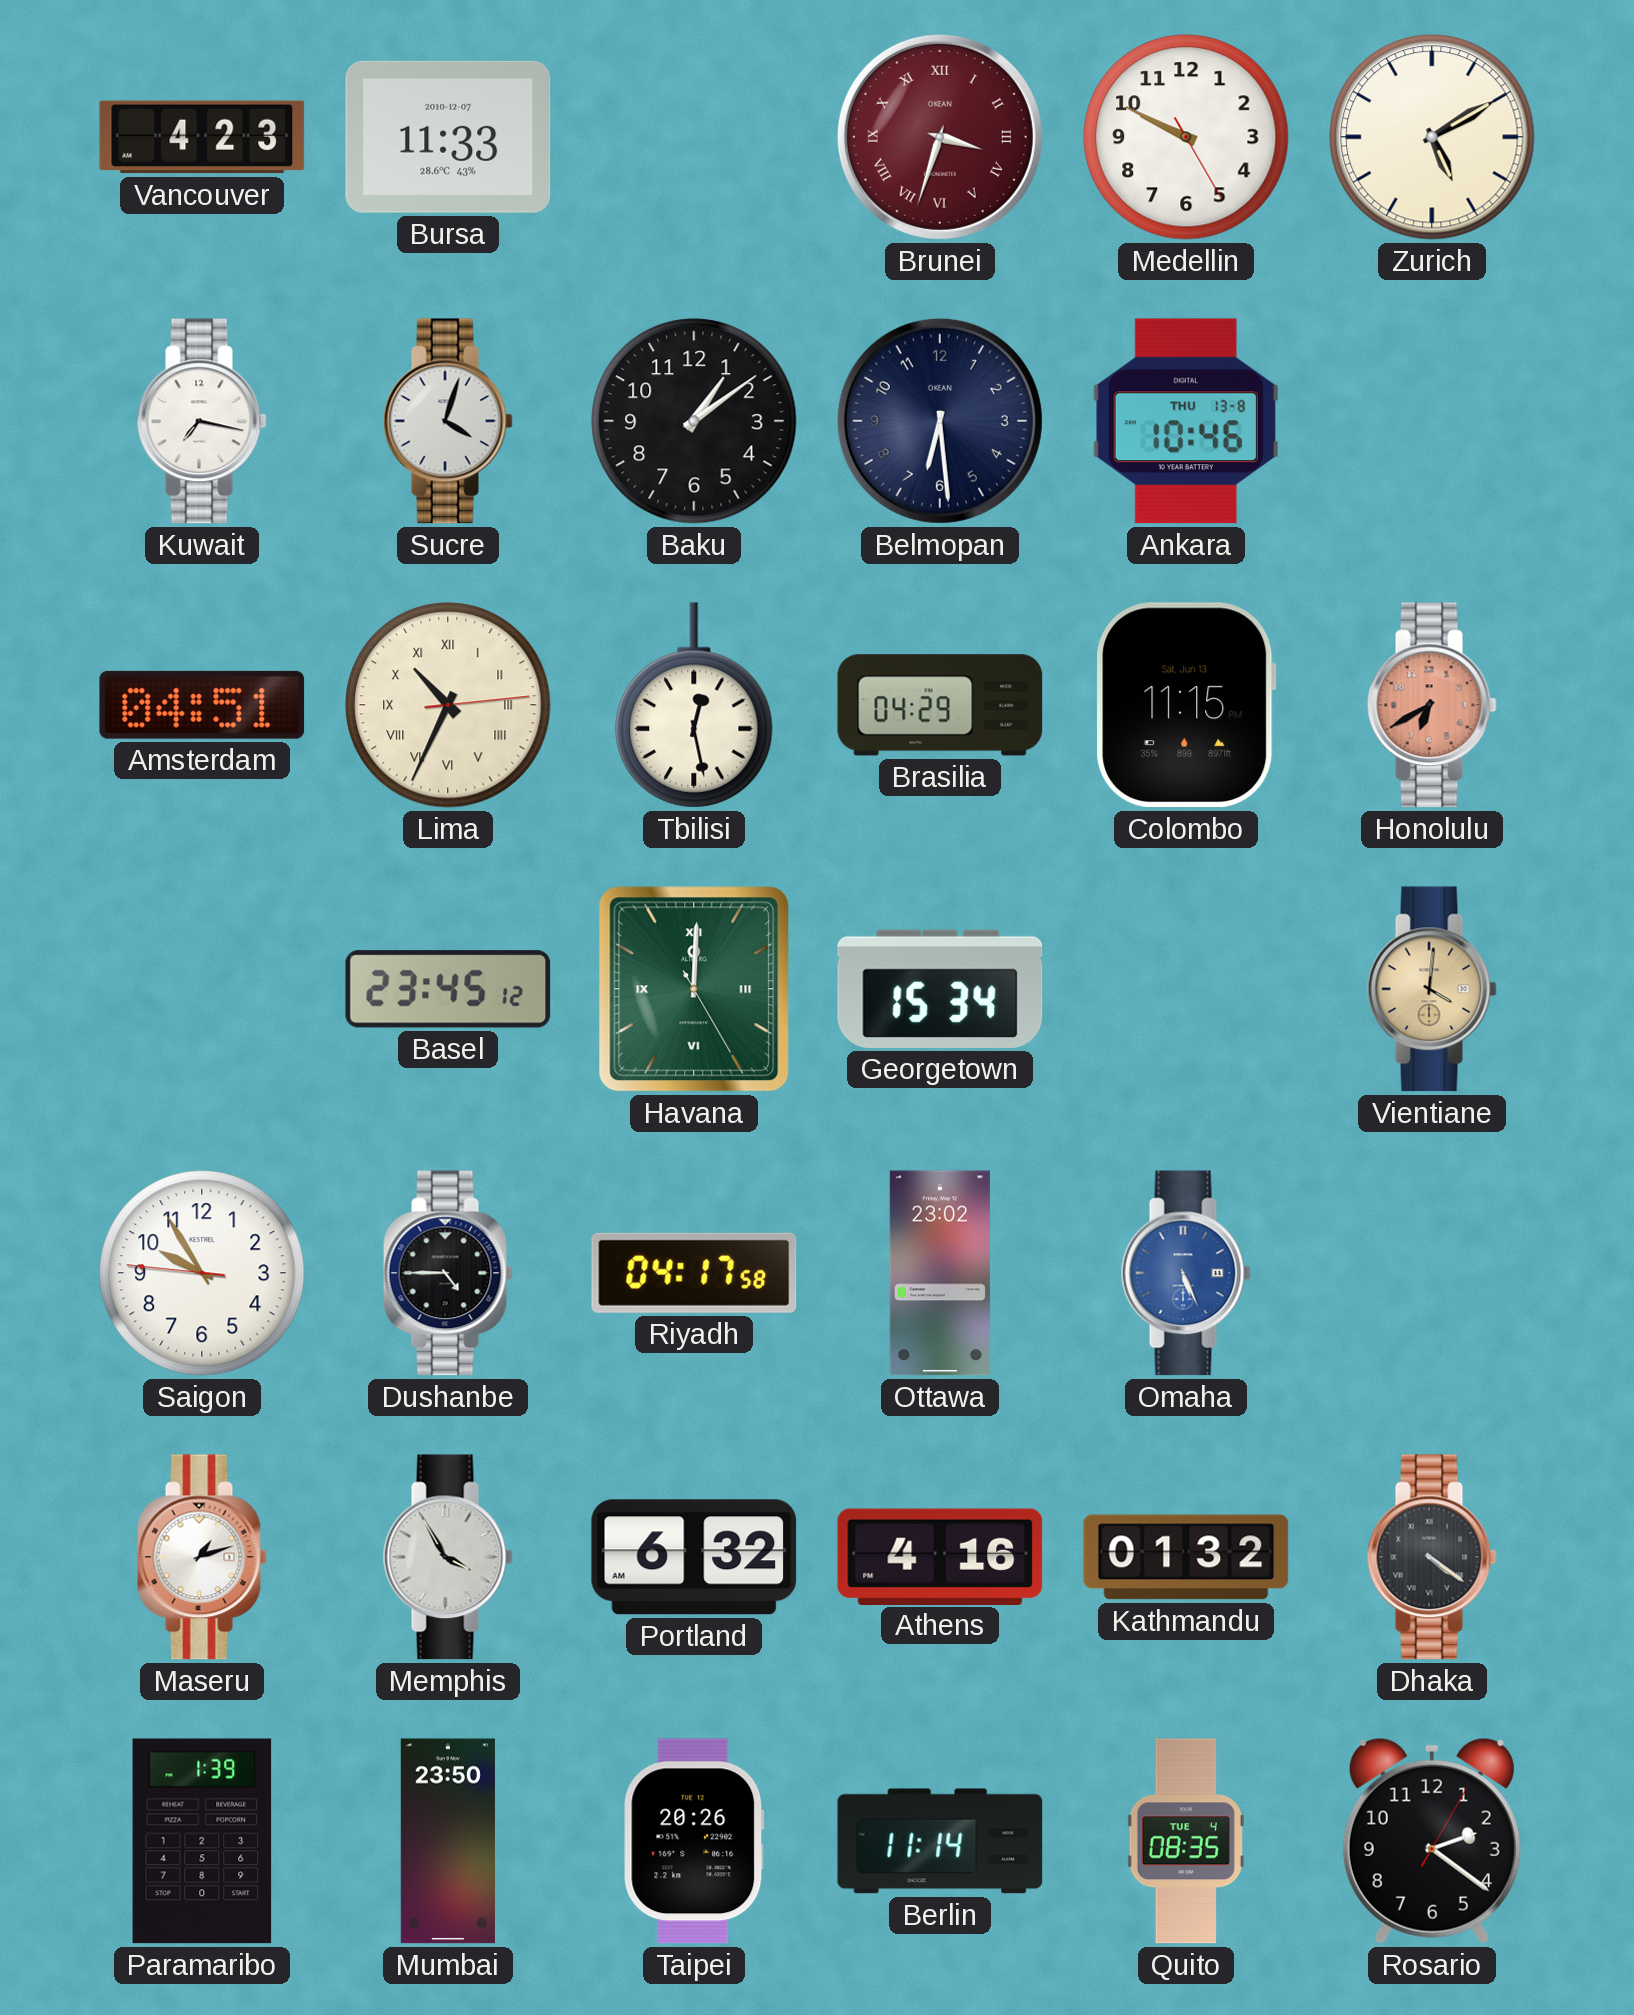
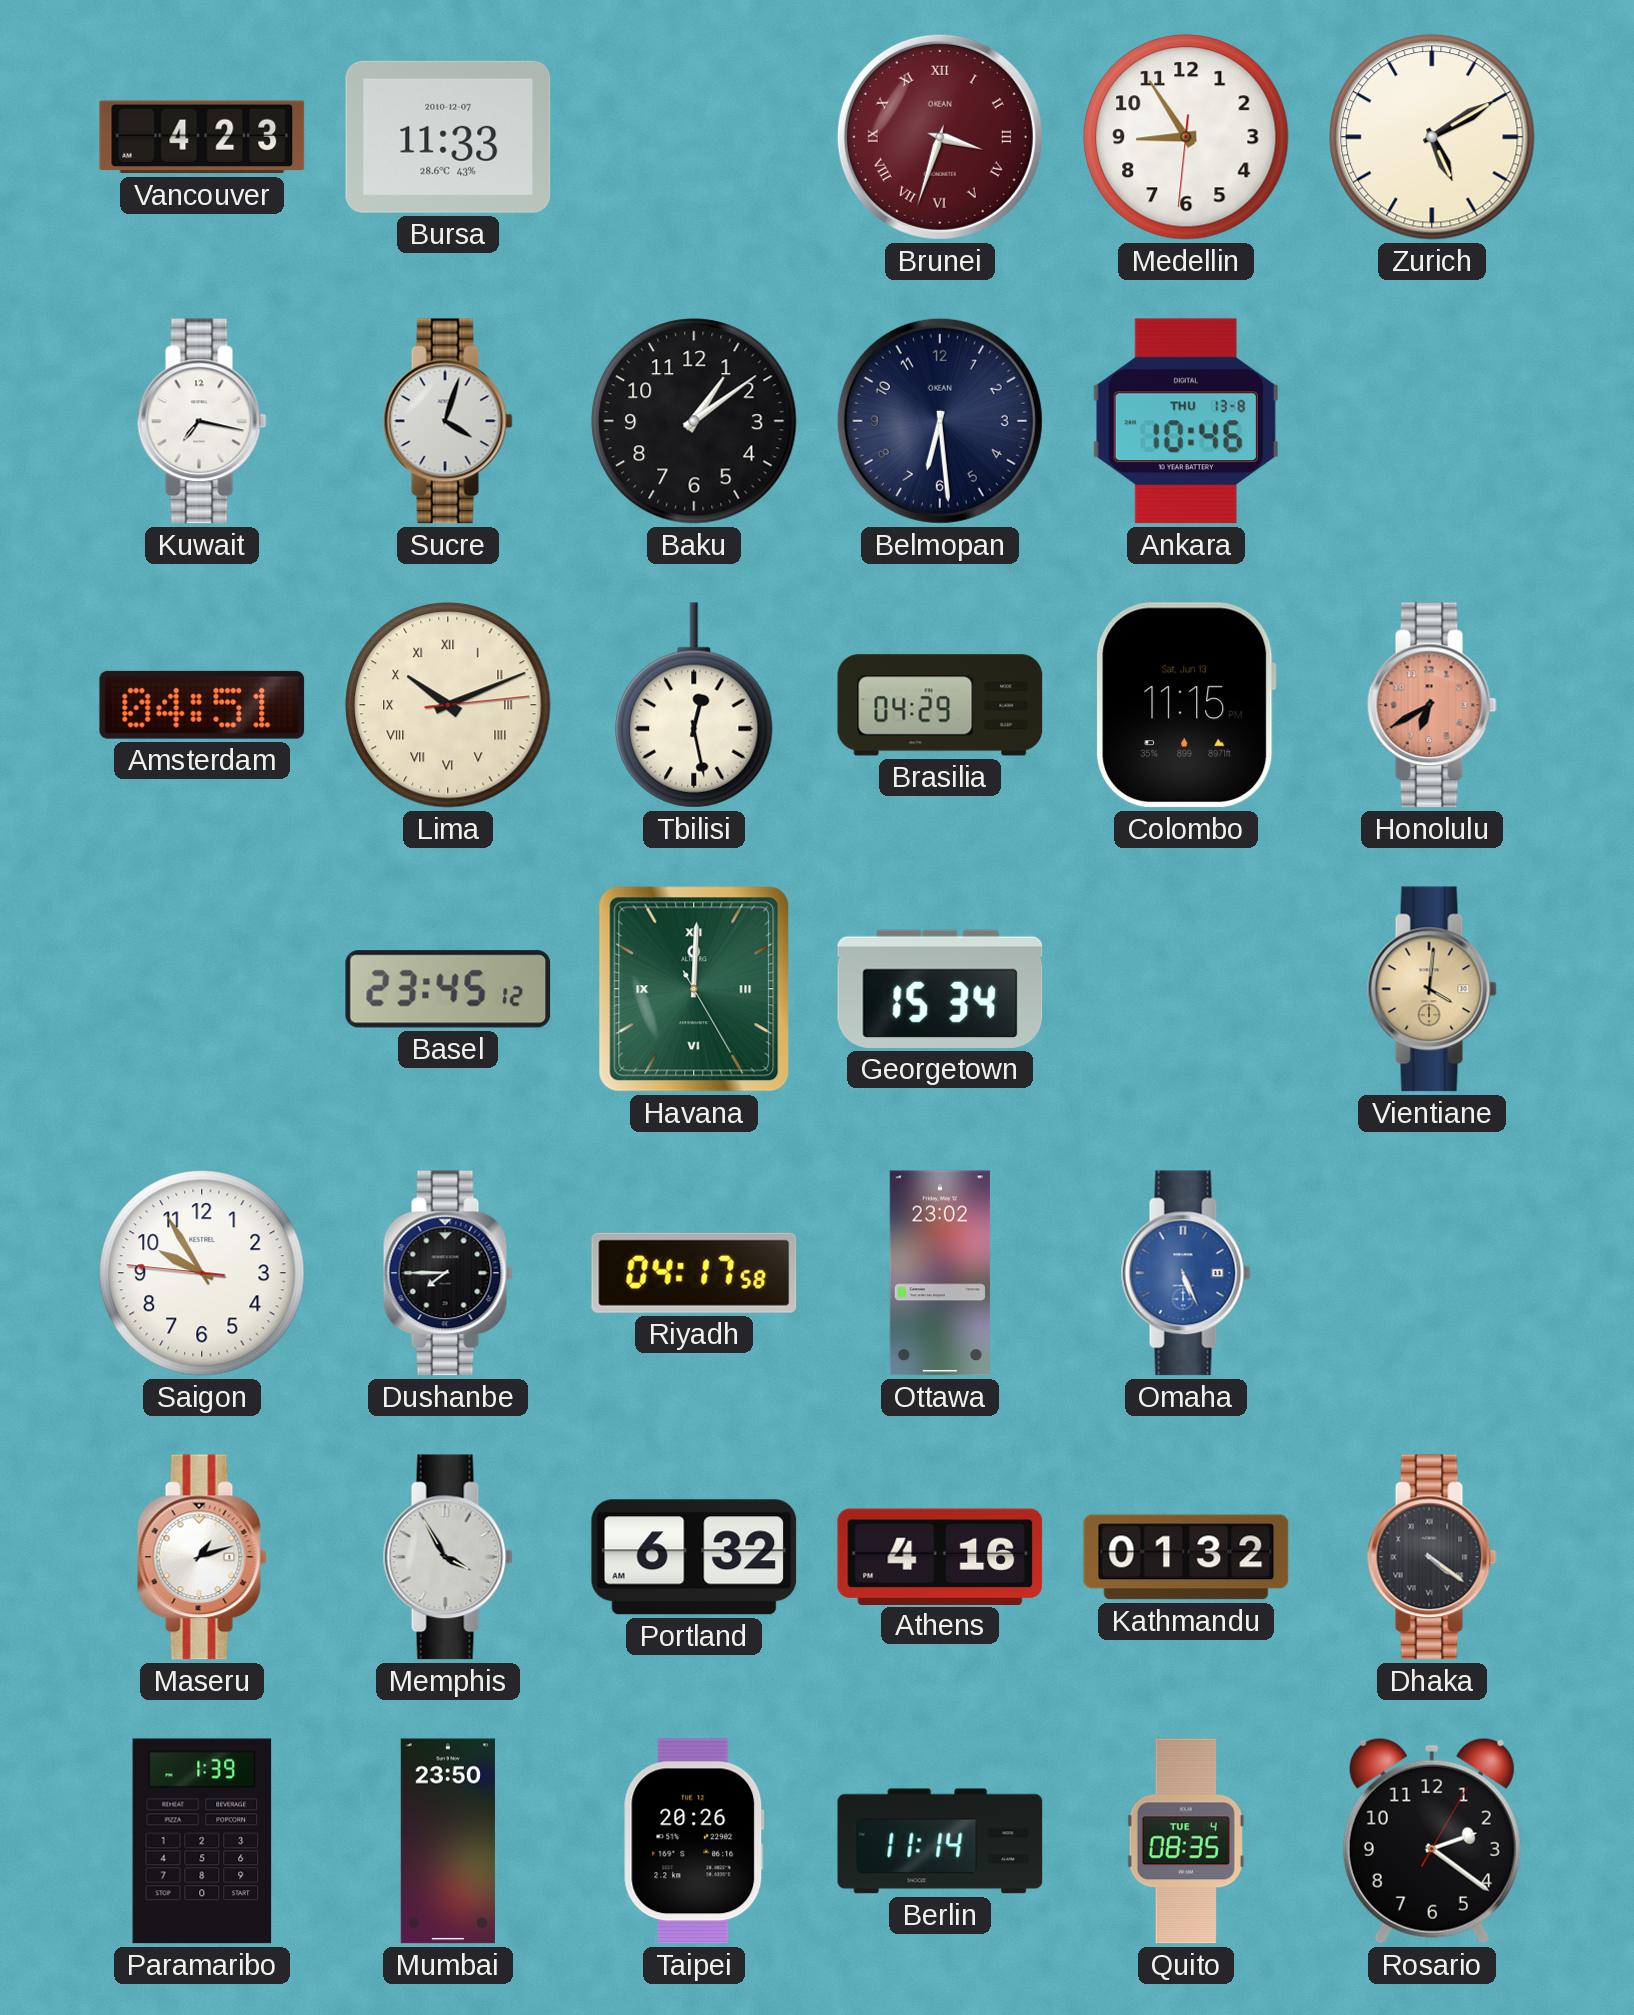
Medellin: 9:49 -> 8:54
Lima: 10:34 -> 10:11
Dushanbe: 4:45 -> 7:45
